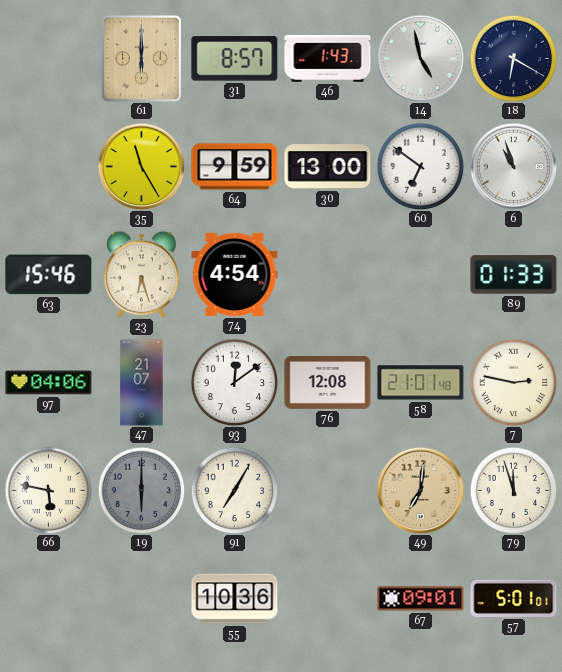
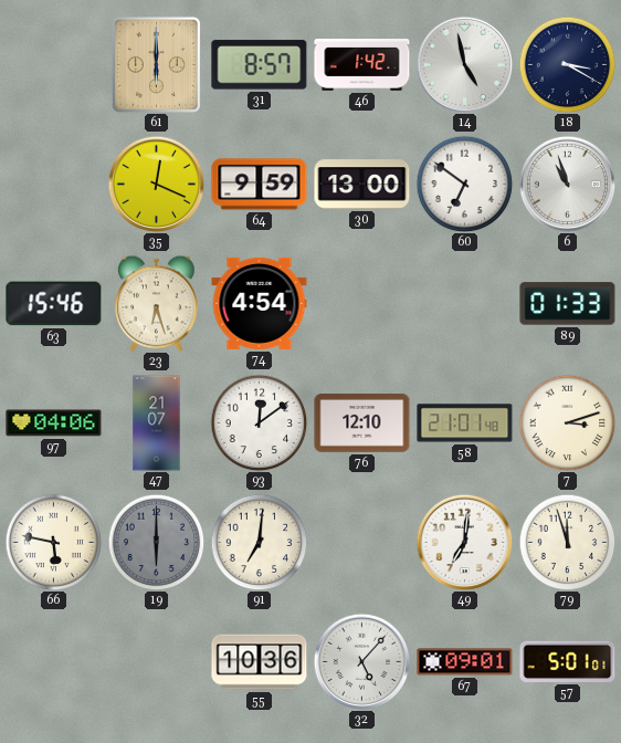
46: 1:43 -> 1:42
18: 6:20 -> 3:20
35: 11:25 -> 12:19
76: 12:08 -> 12:10
7: 2:47 -> 3:12
91: 7:05 -> 7:01
49 dial: champagne -> white
32: none -> 5:07
